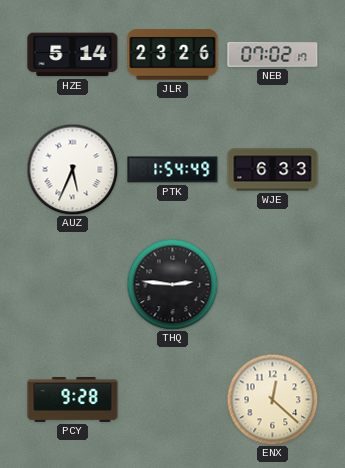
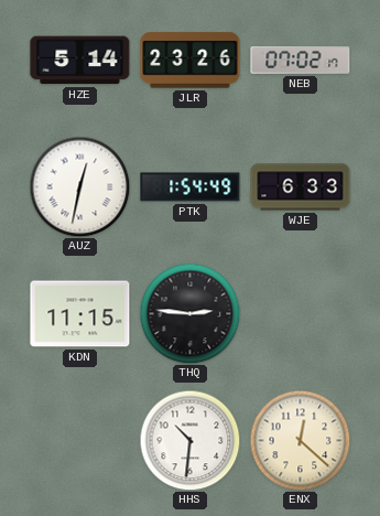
AUZ: 5:34 -> 12:32
KDN: none -> 11:15
PCY: 9:28 -> none
HHS: none -> 10:31
